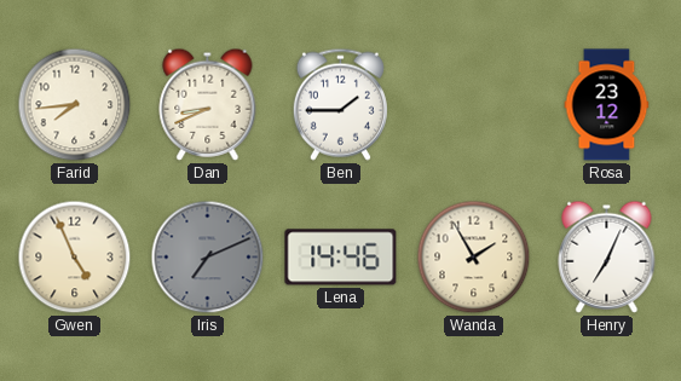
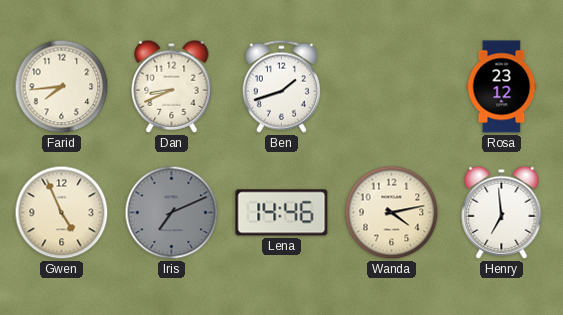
Ben: 1:45 -> 1:42
Wanda: 1:55 -> 4:13
Henry: 7:04 -> 6:59
